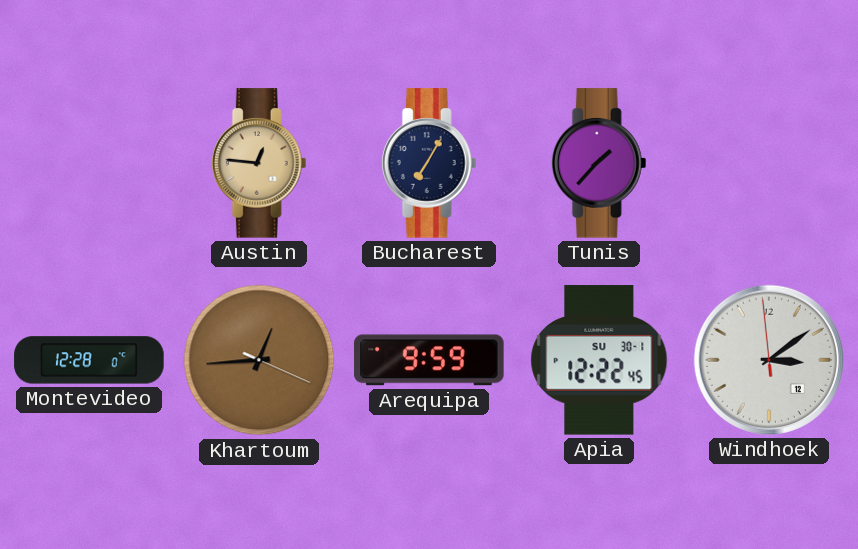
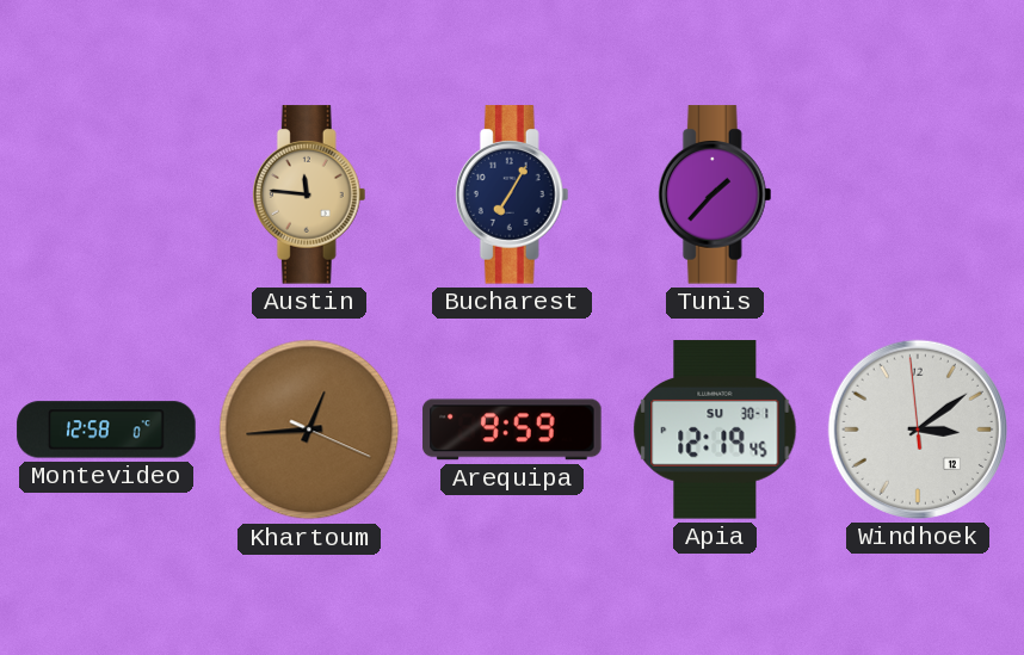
Austin: 12:46 -> 11:46
Montevideo: 12:28 -> 12:58
Apia: 12:22 -> 12:19
